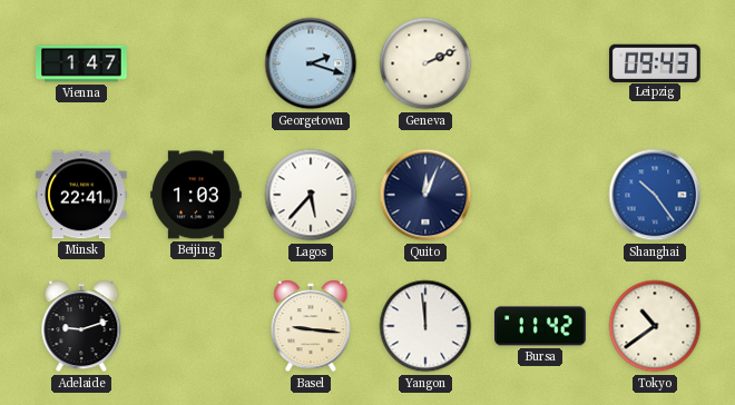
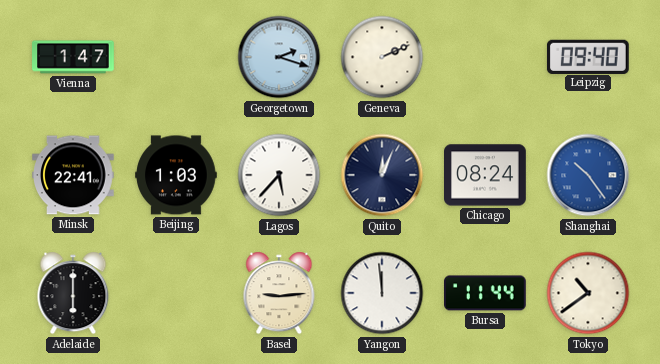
Leipzig: 09:43 -> 09:40
Chicago: none -> 08:24
Adelaide: 9:12 -> 6:00
Basel: 9:16 -> 9:14
Bursa: 11:42 -> 11:44
